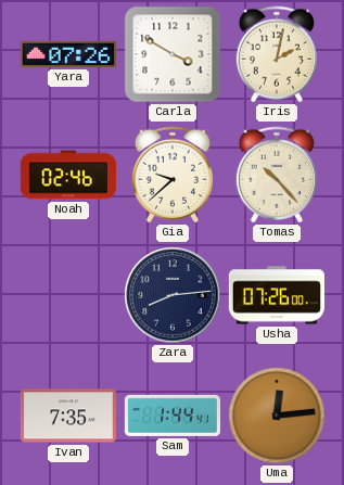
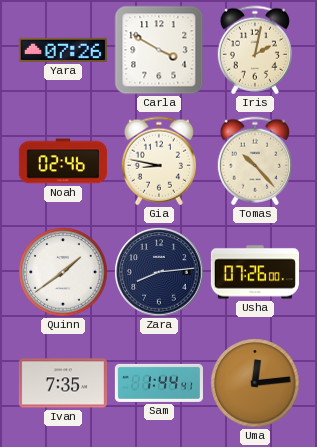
Gia: 9:38 -> 8:47
Quinn: none -> 1:39
